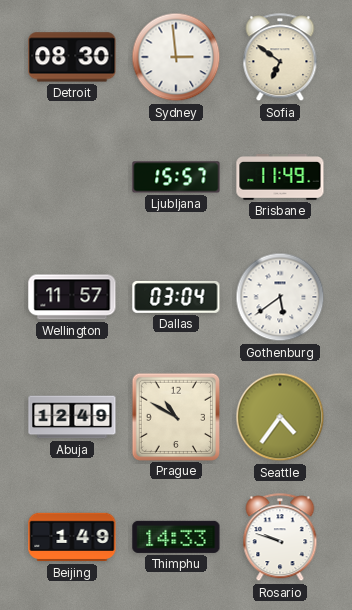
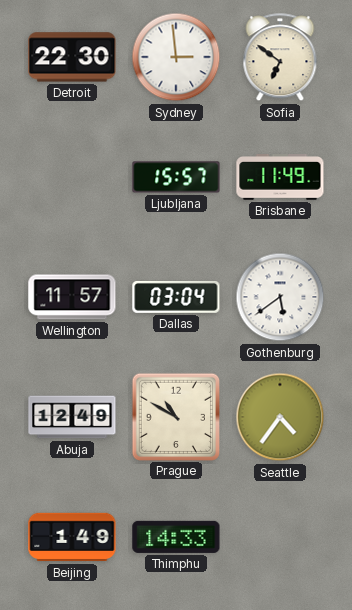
Detroit: 08:30 -> 22:30
Rosario: 9:48 -> none
